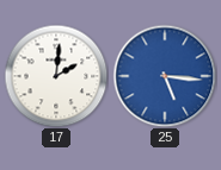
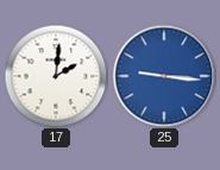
25: 5:16 -> 9:16
